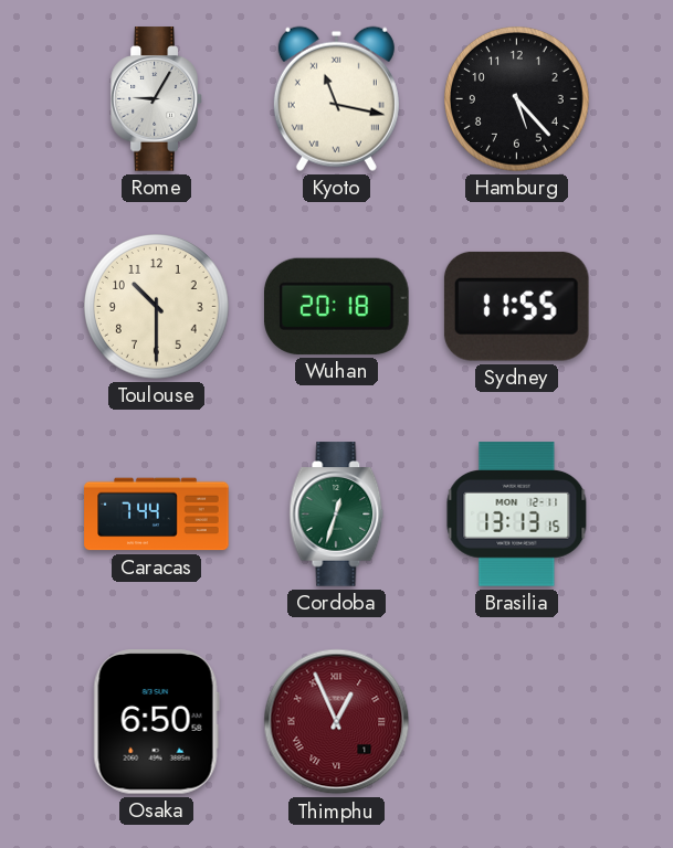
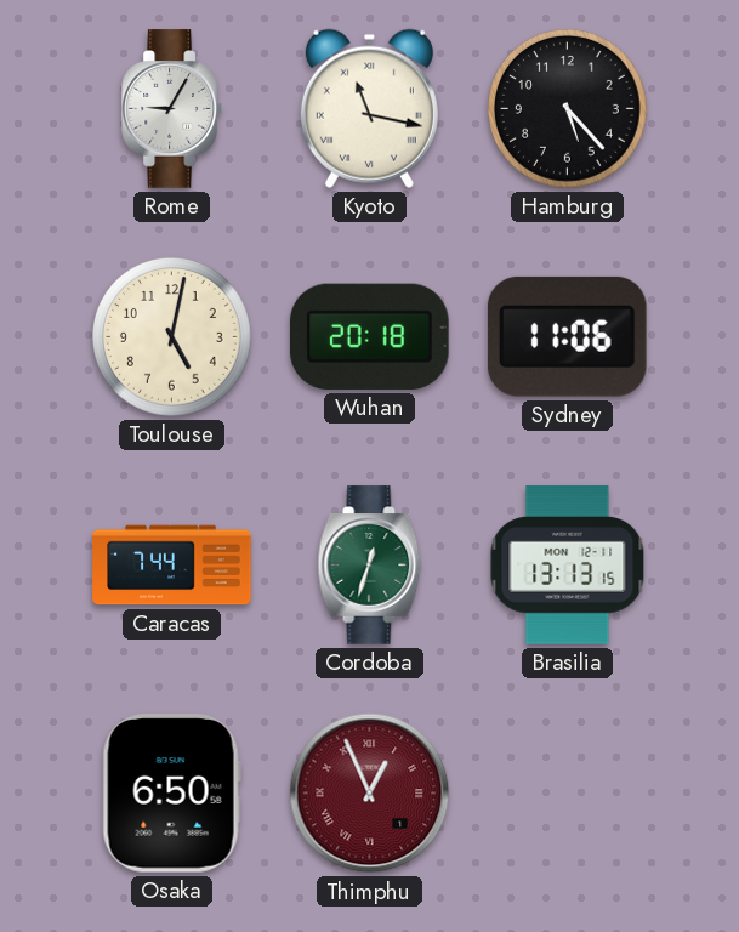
Toulouse: 10:30 -> 5:02
Sydney: 11:55 -> 11:06
